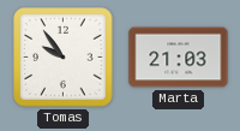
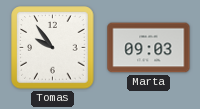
Marta: 21:03 -> 09:03
